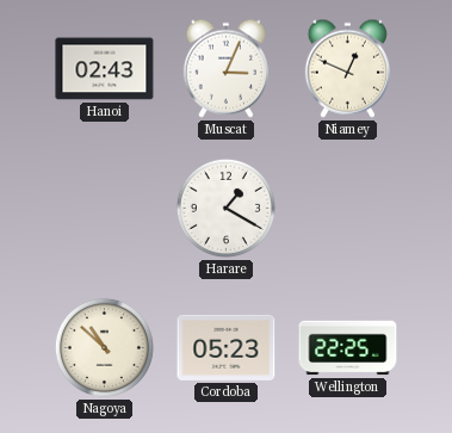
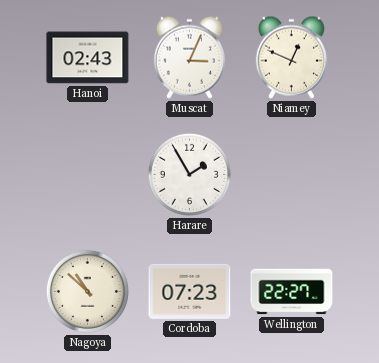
Harare: 1:20 -> 1:55
Cordoba: 05:23 -> 07:23
Wellington: 22:25 -> 22:27
